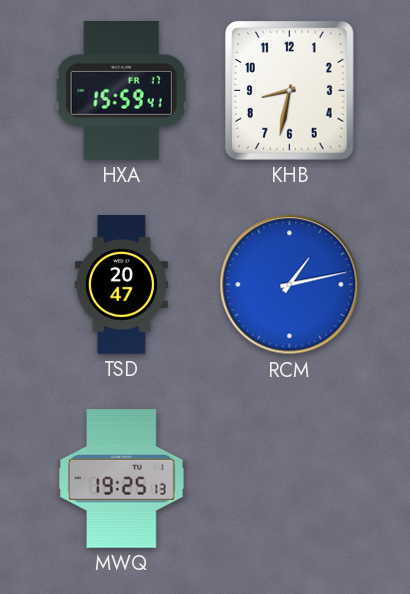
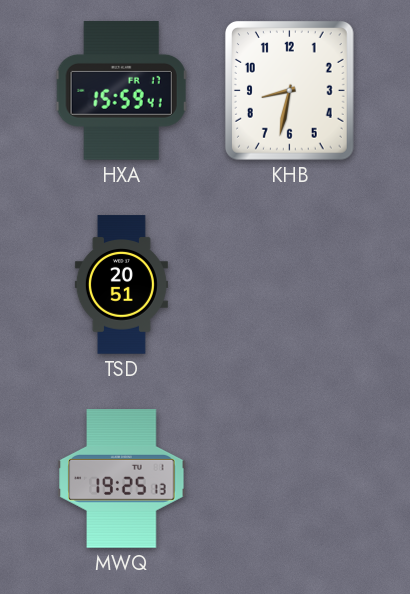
TSD: 20:47 -> 20:51
RCM: 1:13 -> none
